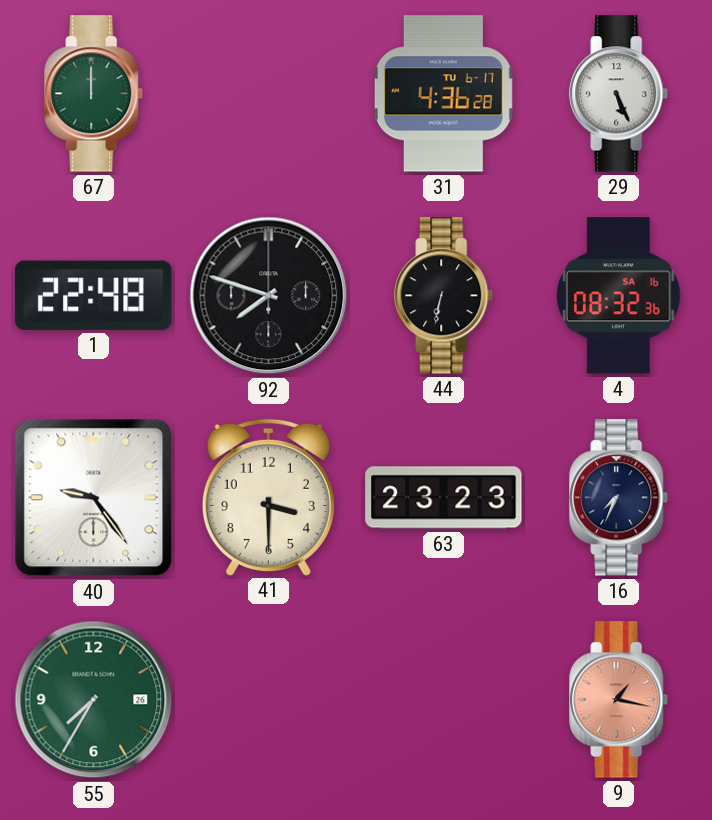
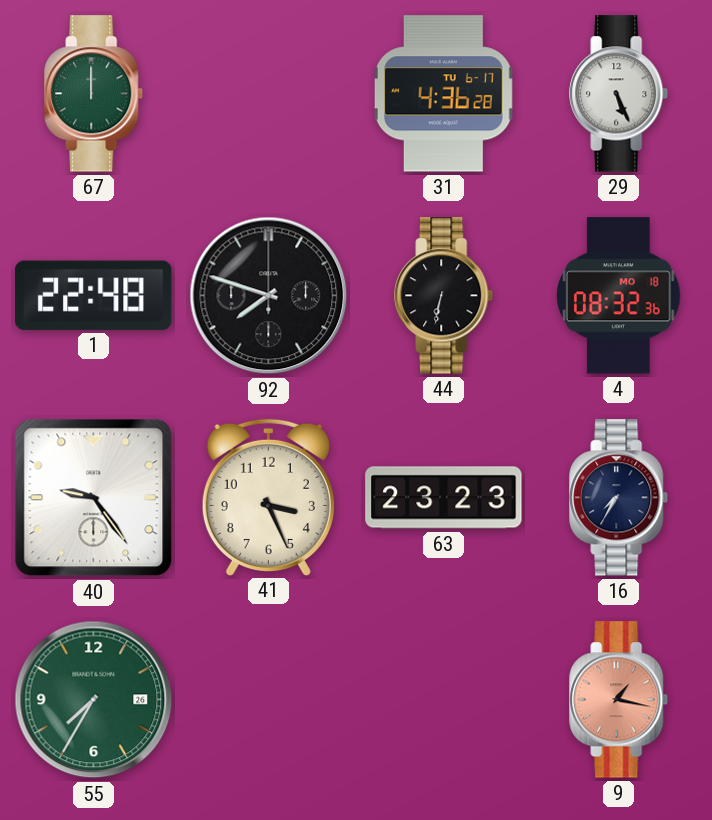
4 date: SA 16 -> MO 18
41: 3:30 -> 3:26
16: 7:34 -> 7:35
